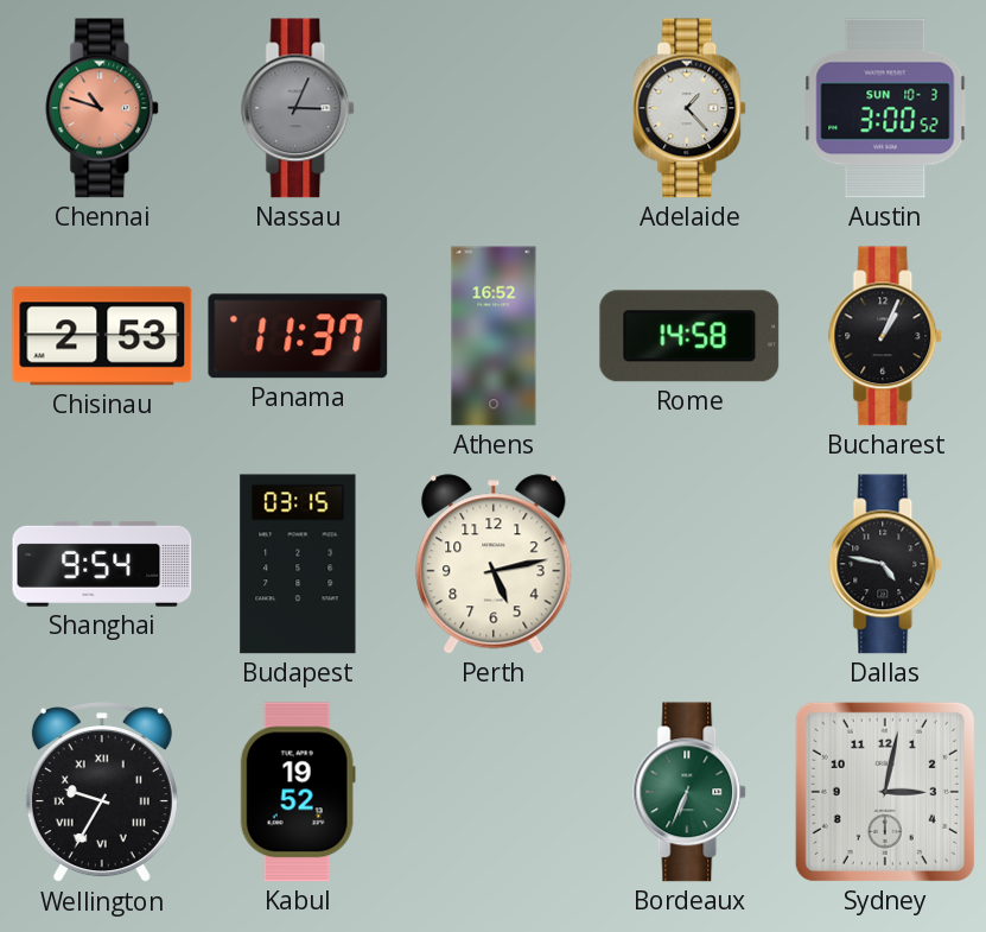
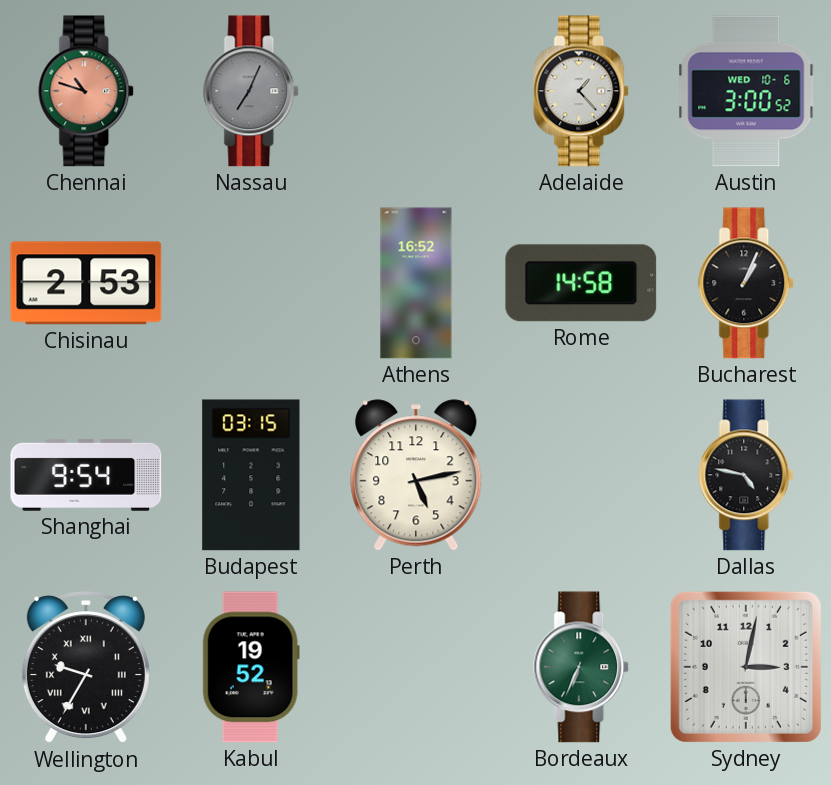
Nassau: 3:04 -> 7:04
Austin date: SUN 10-3 -> WED 10-6
Panama: 11:37 -> none
